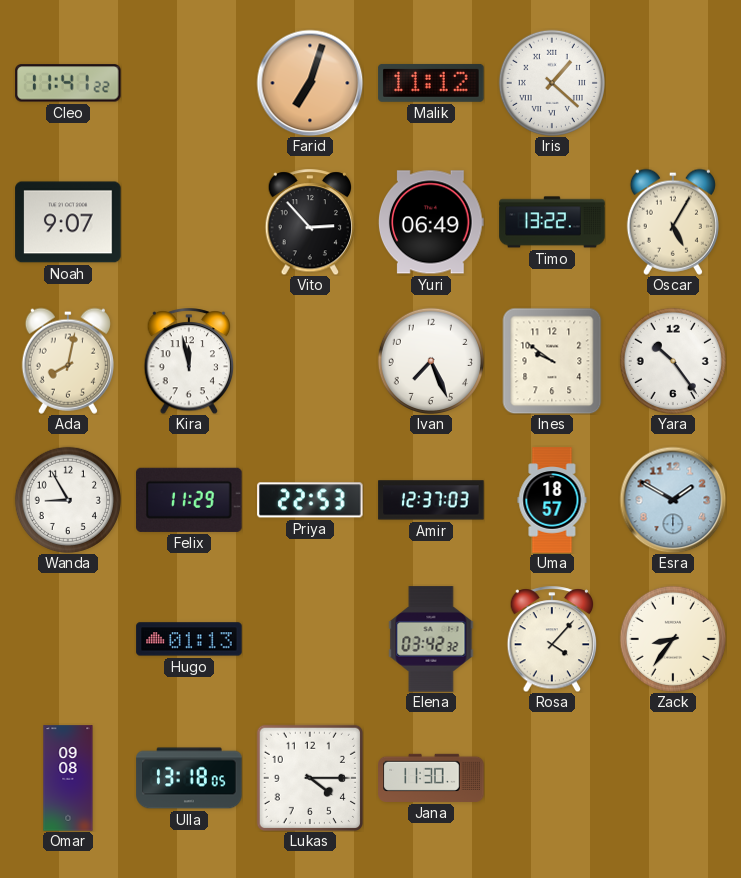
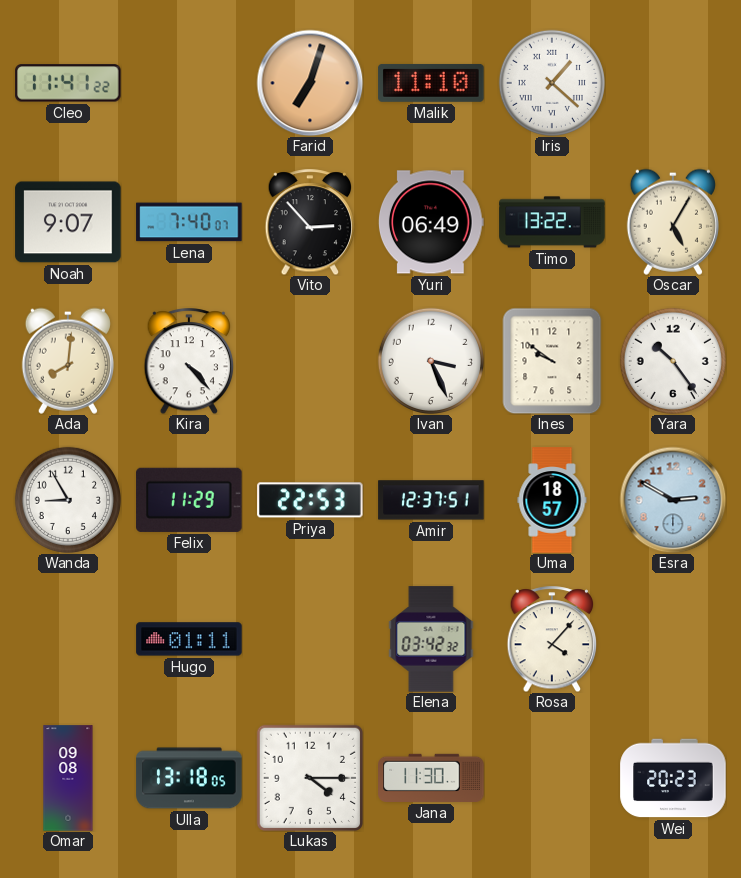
Malik: 11:12 -> 11:10
Lena: none -> 7:40
Ada: 8:02 -> 8:01
Kira: 11:58 -> 4:23
Ivan: 7:26 -> 3:26
Amir: 12:37:03 -> 12:37:51
Esra: 1:50 -> 2:50
Hugo: 01:13 -> 01:11
Zack: 8:36 -> none
Wei: none -> 20:23
